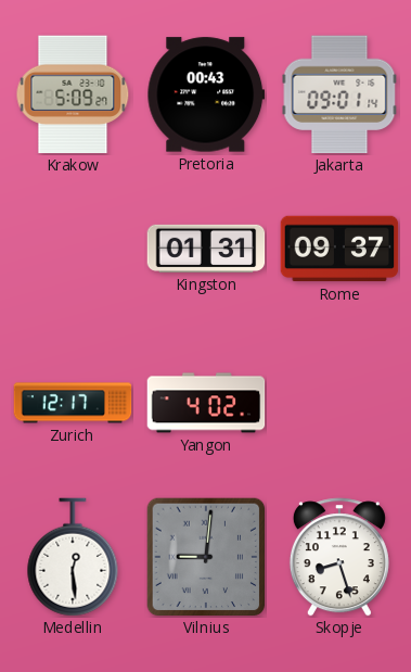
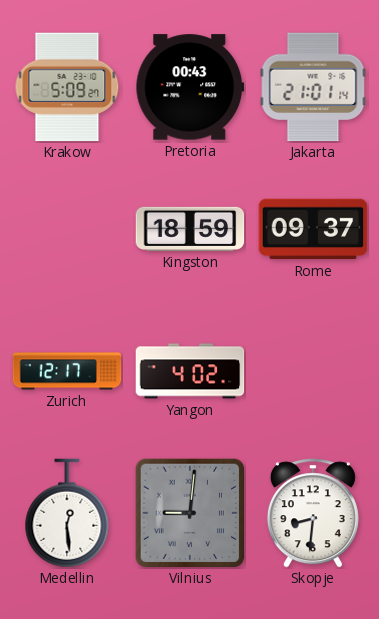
Jakarta: 09:01 -> 21:01
Kingston: 01:31 -> 18:59
Skopje: 8:27 -> 8:31
